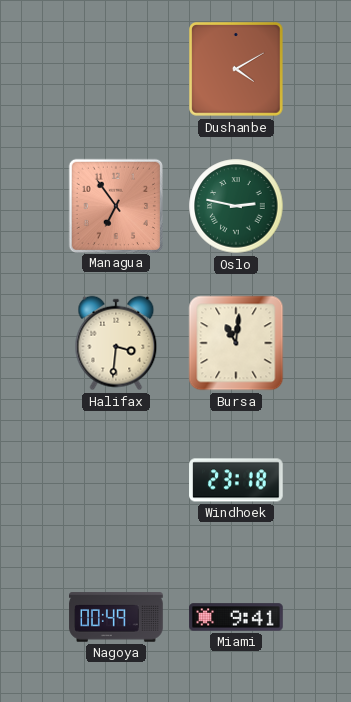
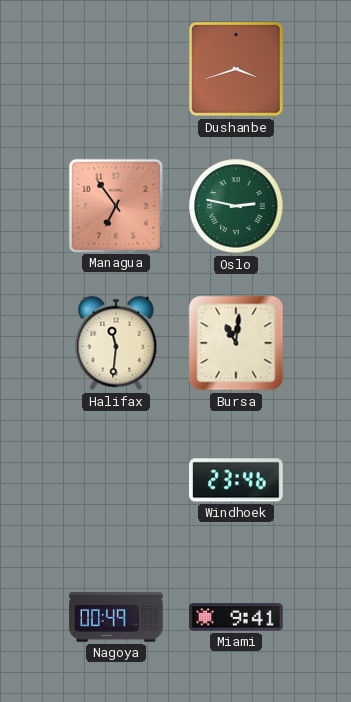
Dushanbe: 4:10 -> 3:42
Halifax: 3:31 -> 11:31
Windhoek: 23:18 -> 23:46
